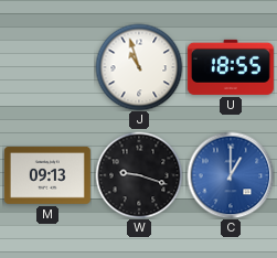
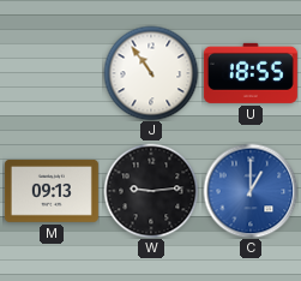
J: 10:57 -> 10:54
W: 9:18 -> 9:14
